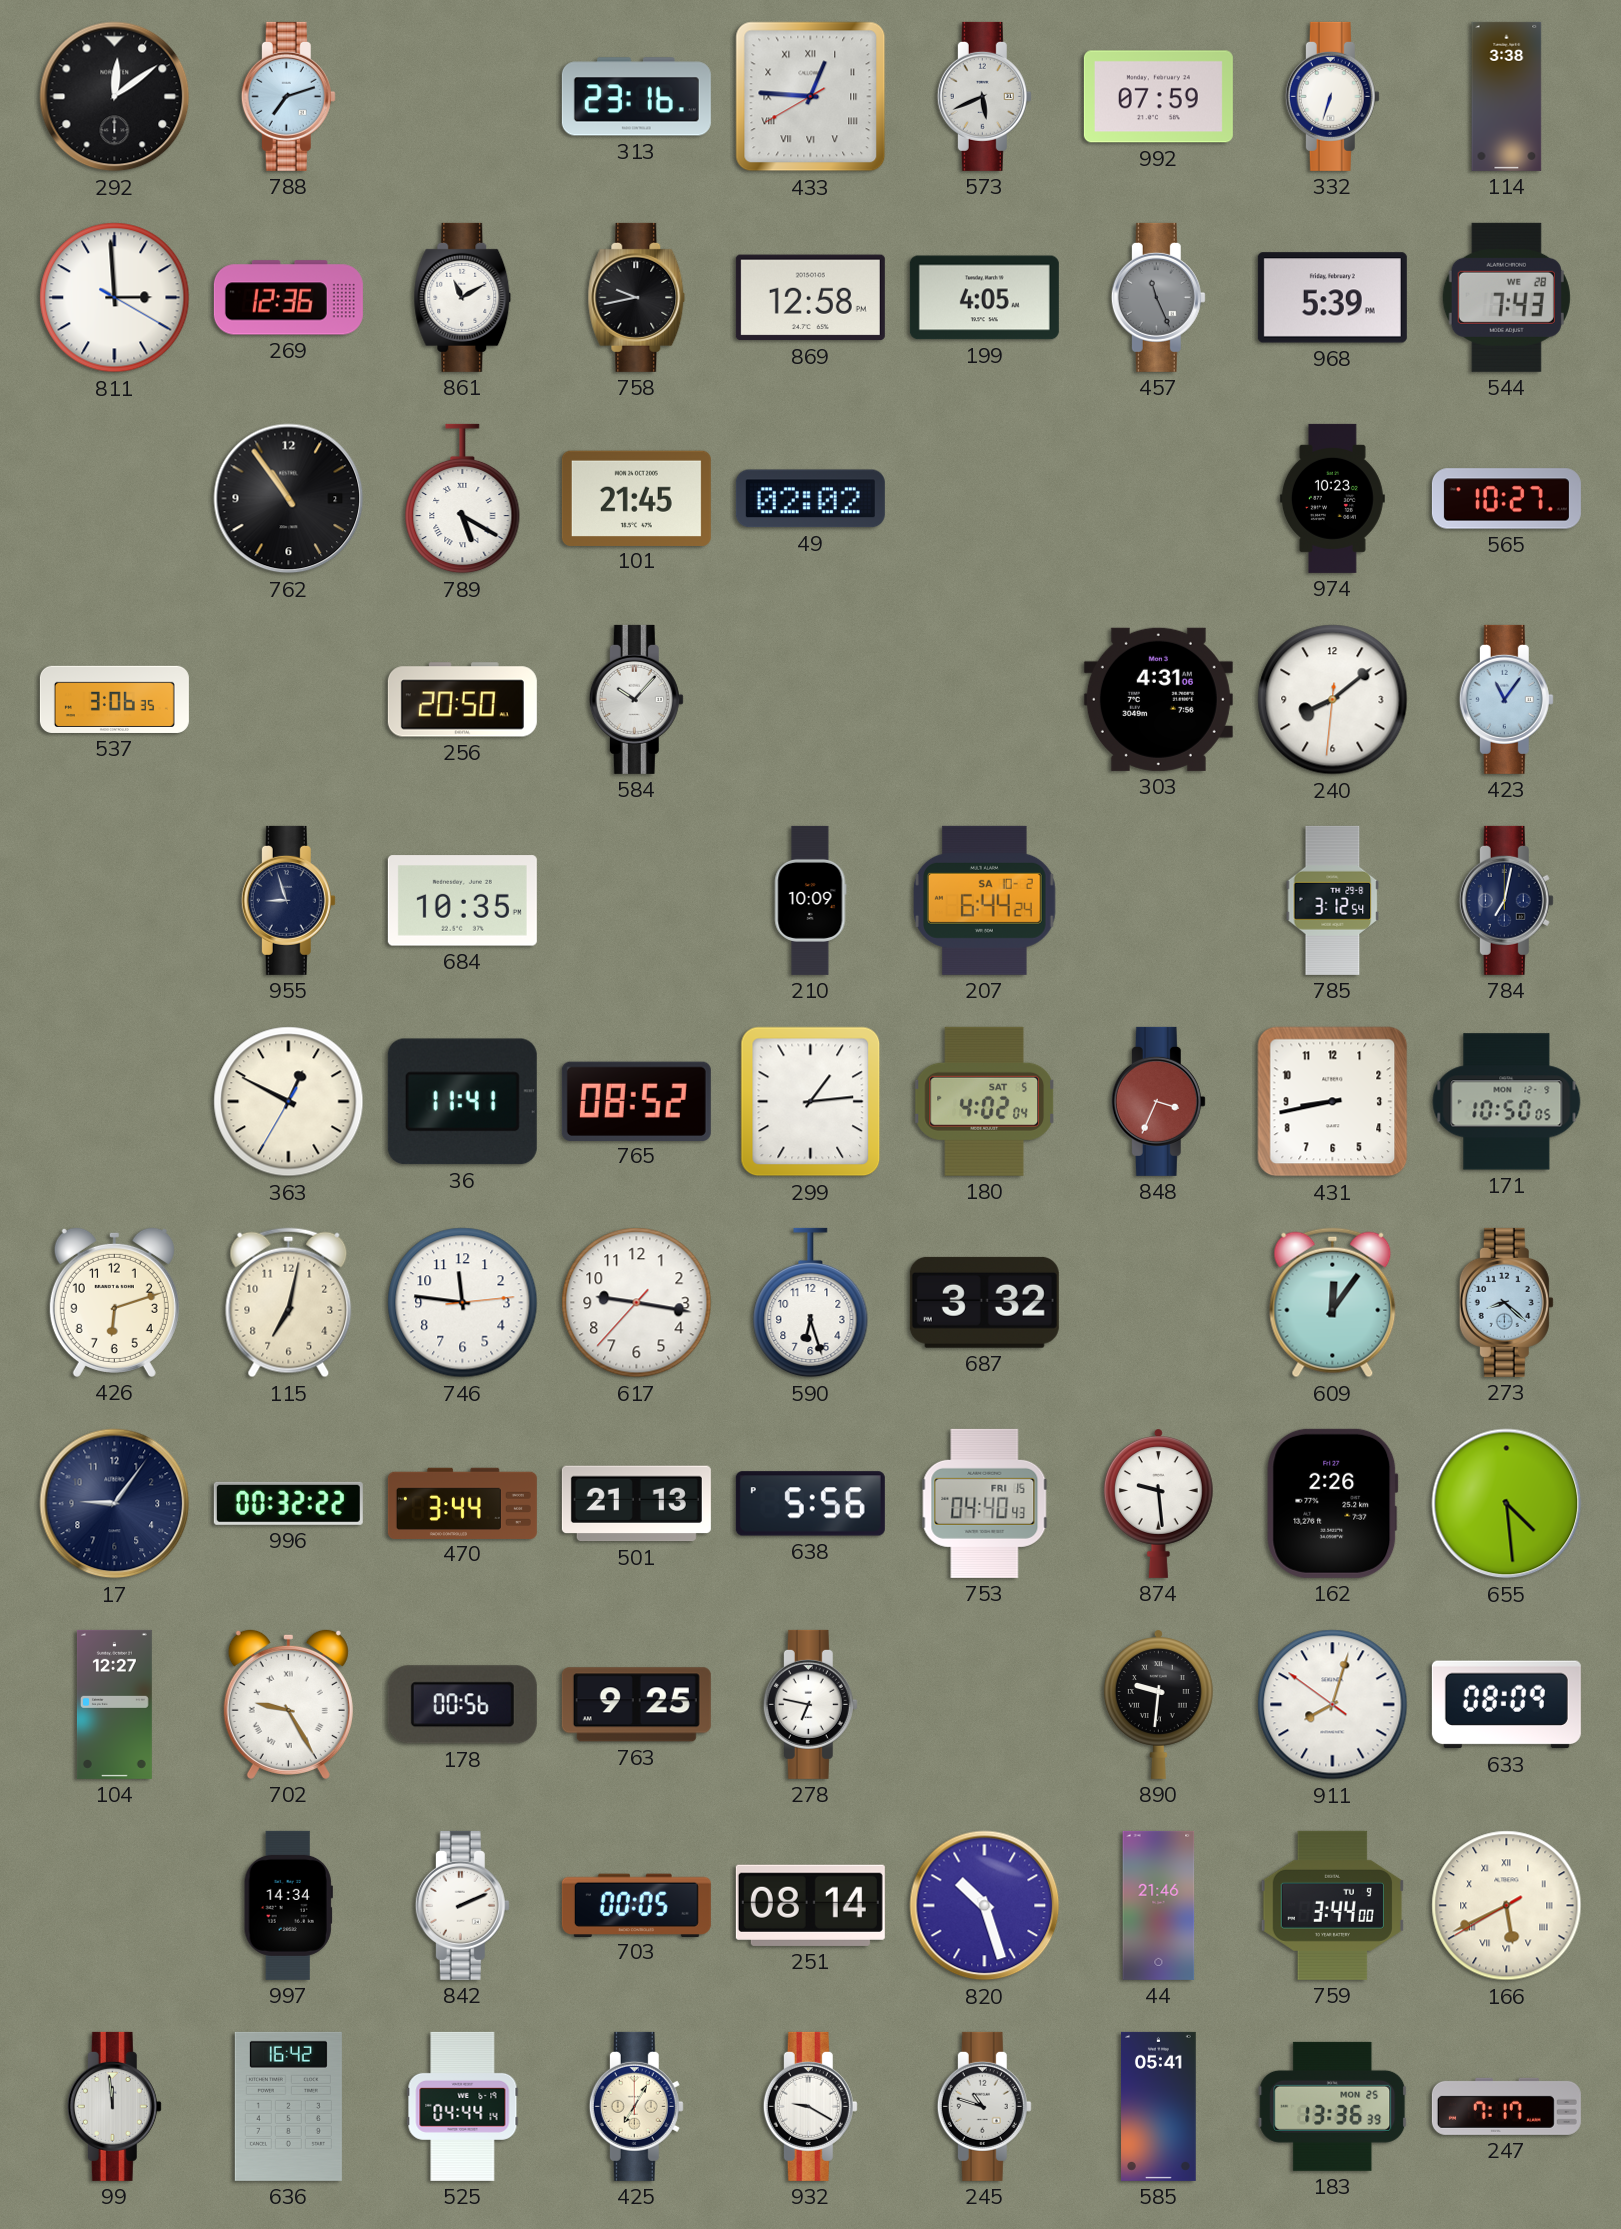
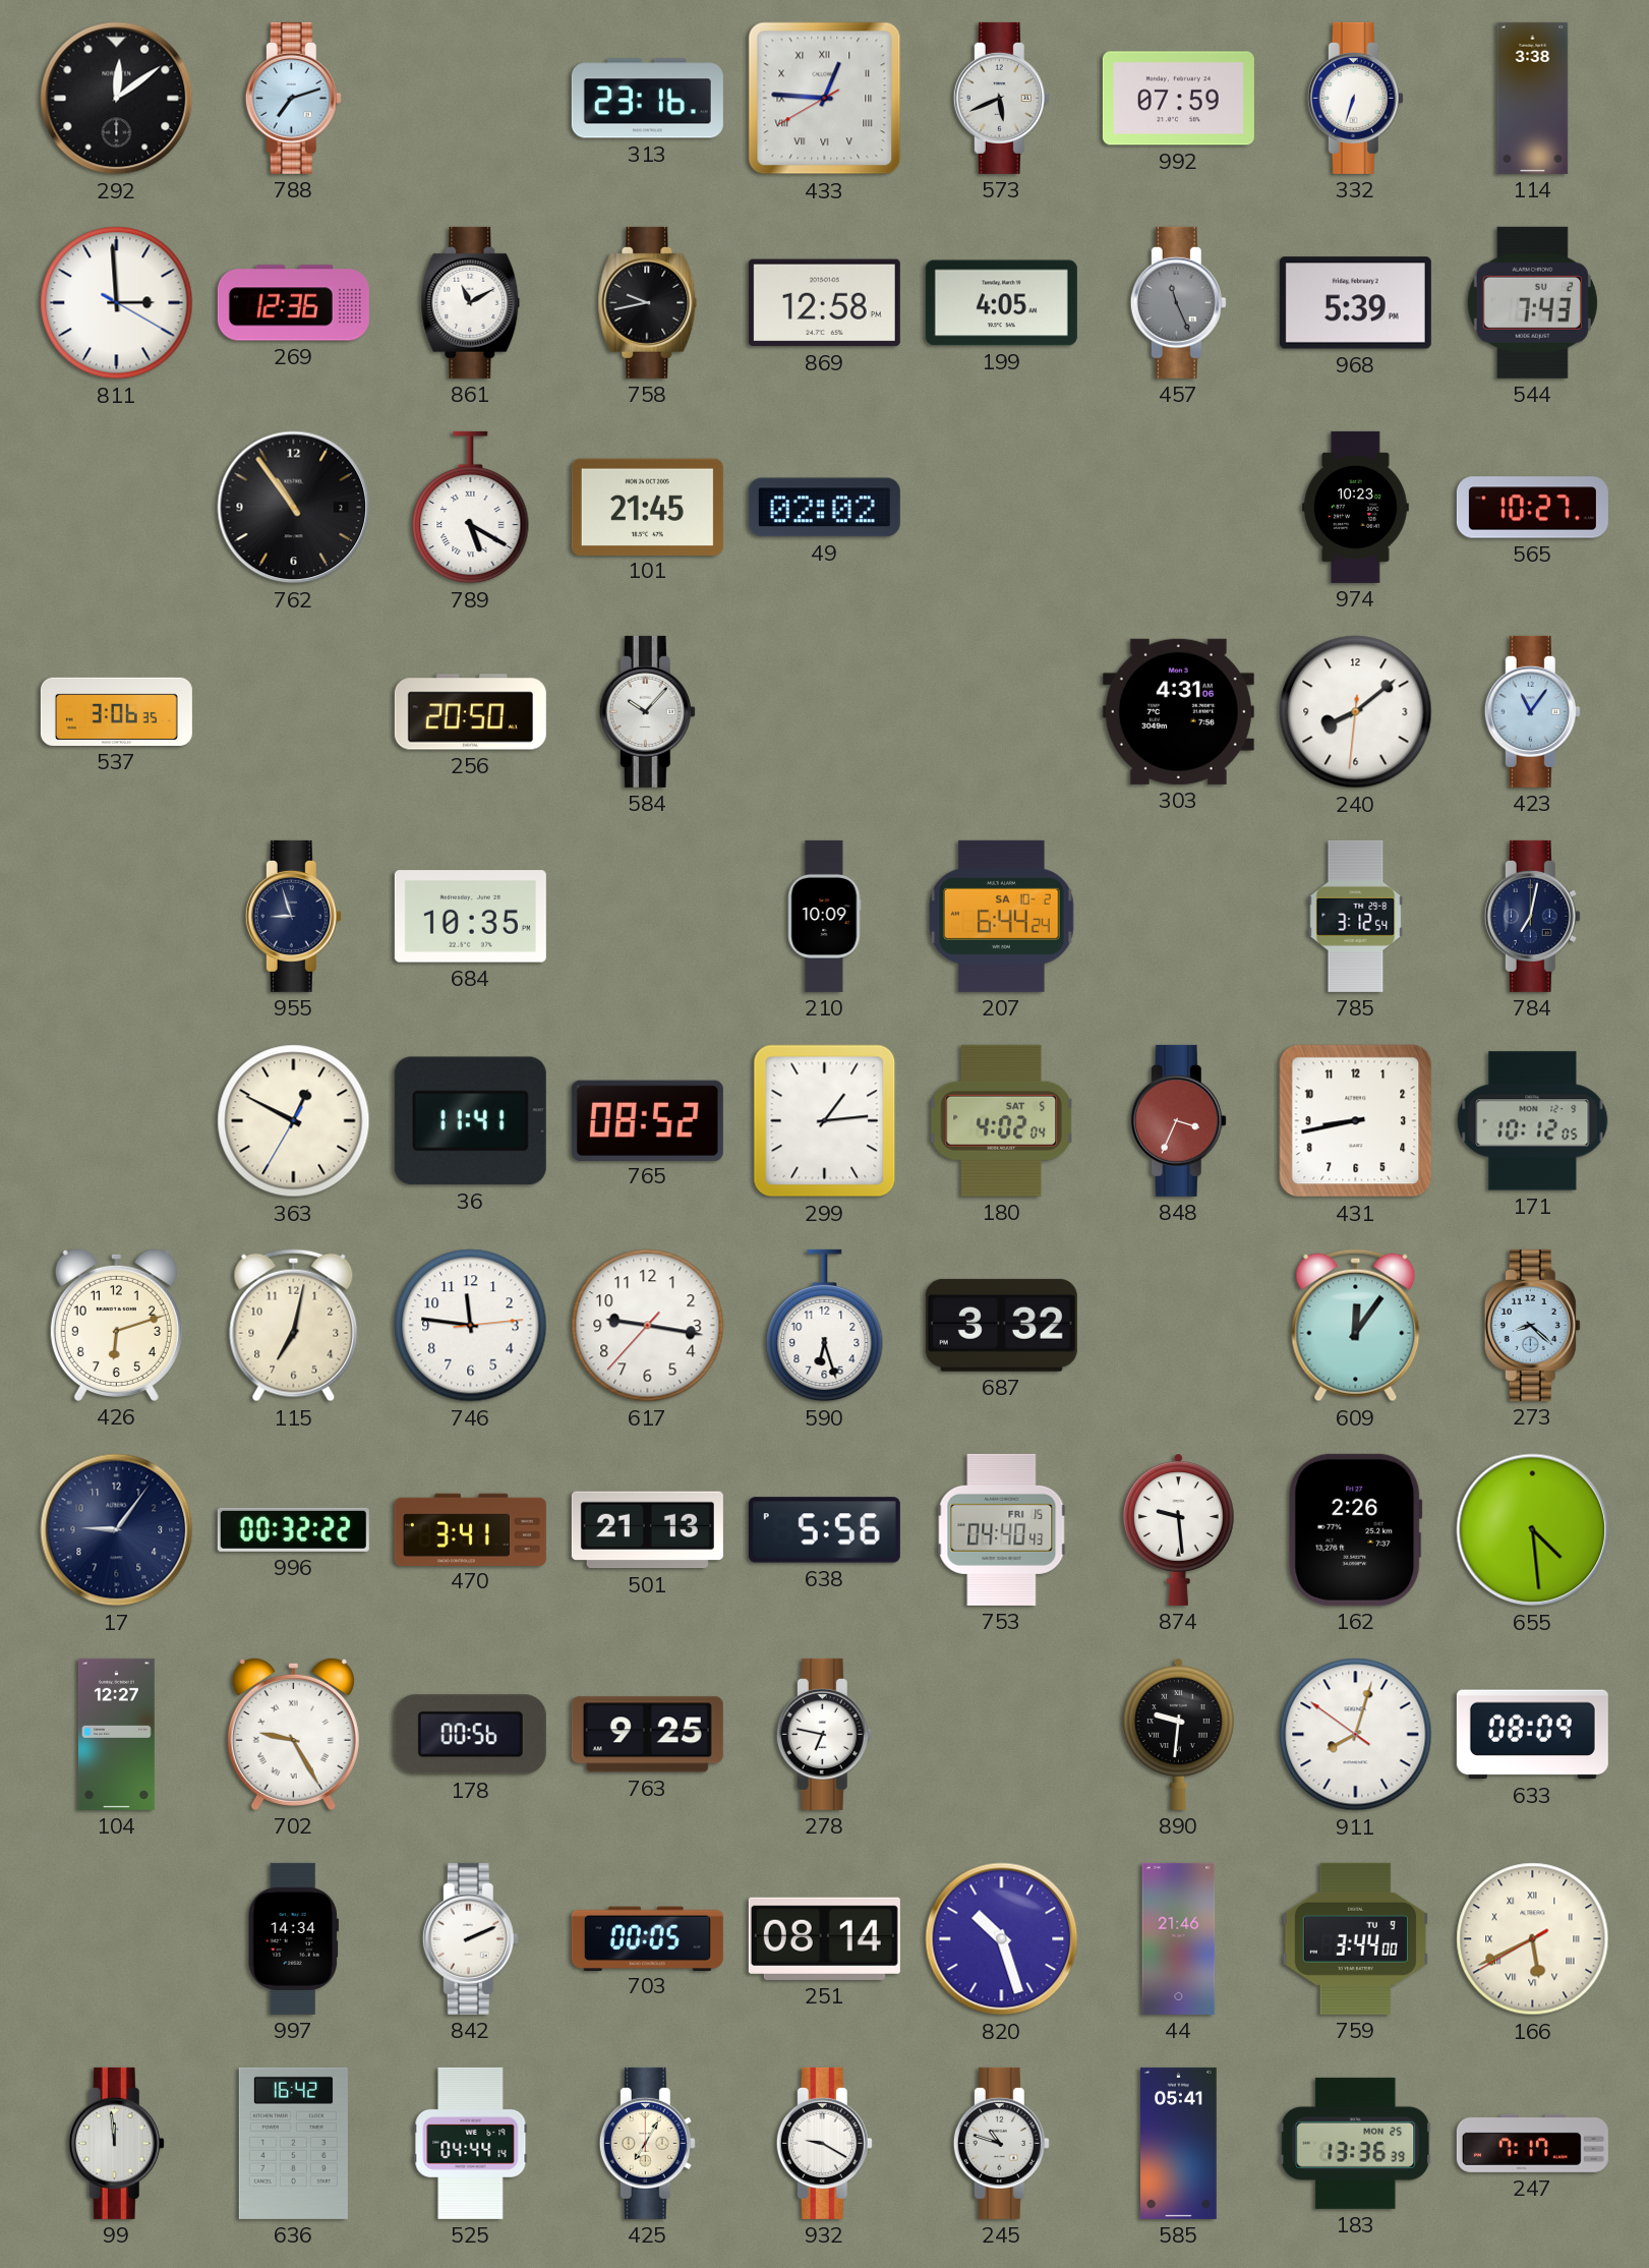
544 date: WE 28 -> SU 2
171: 10:50 -> 10:12
470: 3:44 -> 3:41
